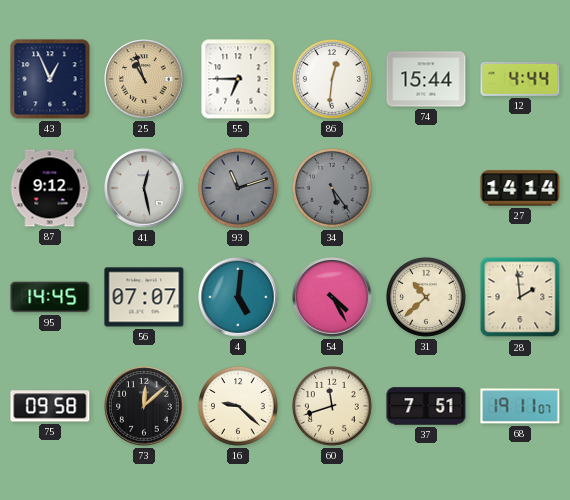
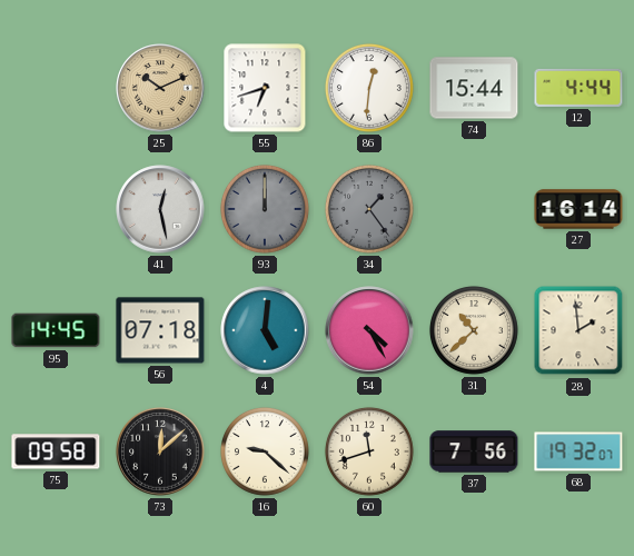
43: 12:56 -> none
25: 10:57 -> 10:11
55: 6:45 -> 6:42
87: 9:12 -> none
93: 11:12 -> 12:00
34: 5:24 -> 1:24
27: 14:14 -> 16:14
56: 07:07 -> 07:18
37: 7:51 -> 7:56
68: 19:11 -> 19:32
